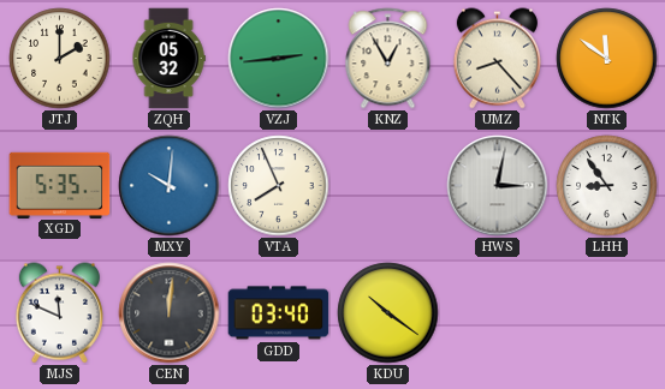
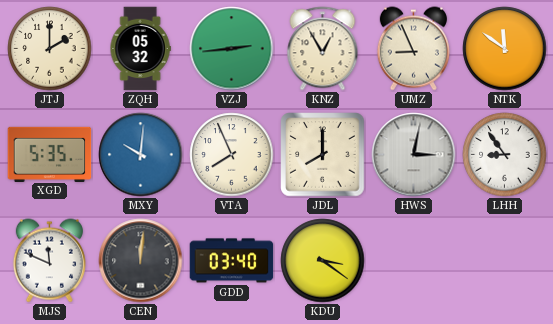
UMZ: 8:23 -> 8:56
JDL: none -> 8:00
KDU: 10:21 -> 3:21
